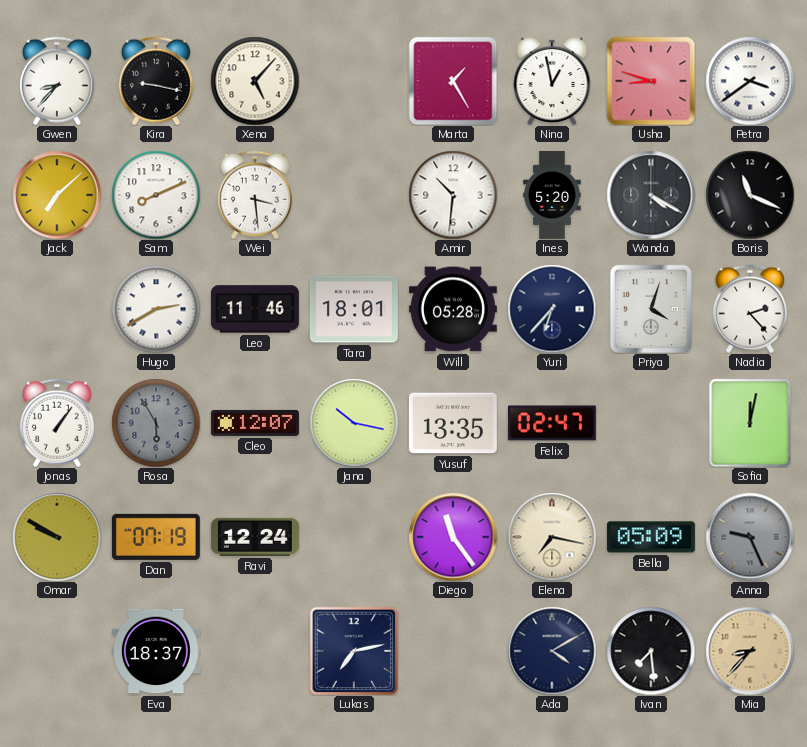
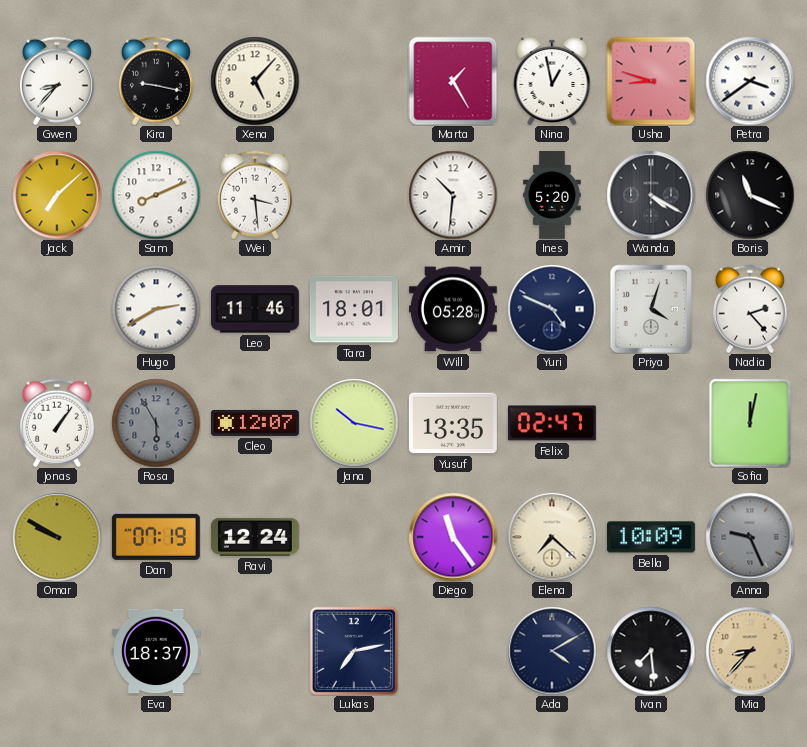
Yuri: 6:37 -> 4:49
Elena: 7:17 -> 7:22
Bella: 05:09 -> 10:09
